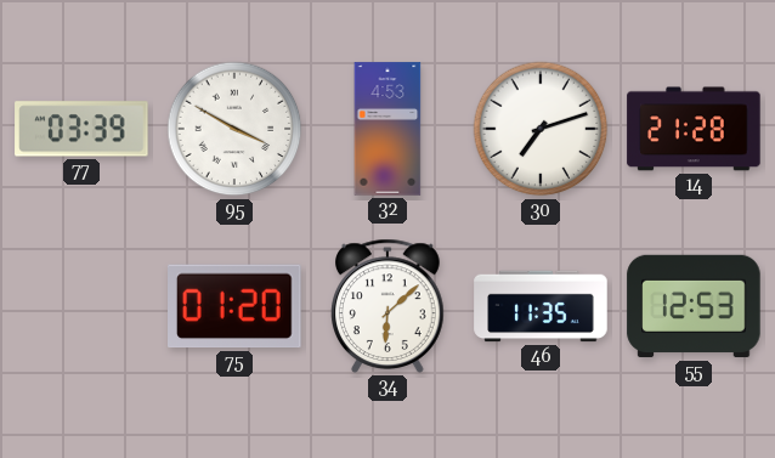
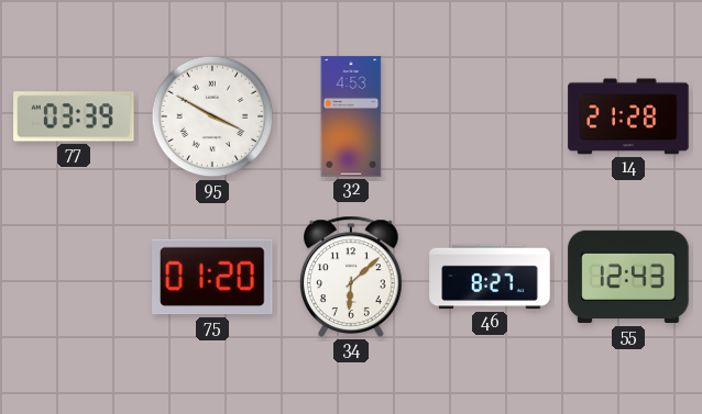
30: 7:12 -> none
46: 11:35 -> 8:27
55: 12:53 -> 12:43
